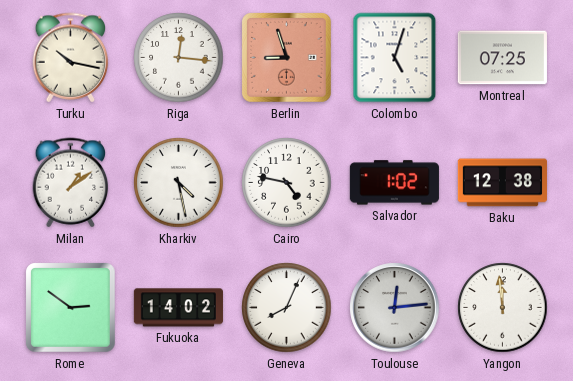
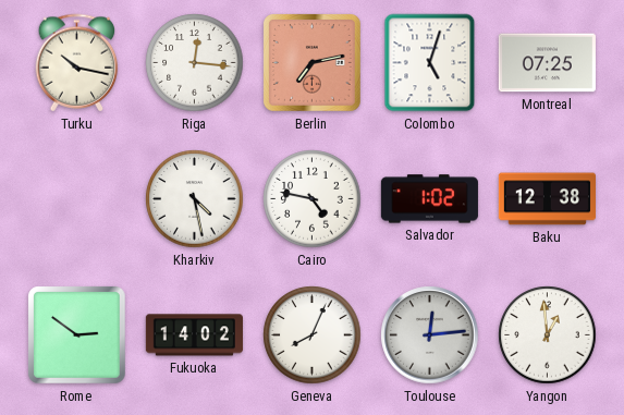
Berlin: 8:57 -> 7:13
Milan: 1:09 -> none
Yangon: 11:59 -> 12:59
